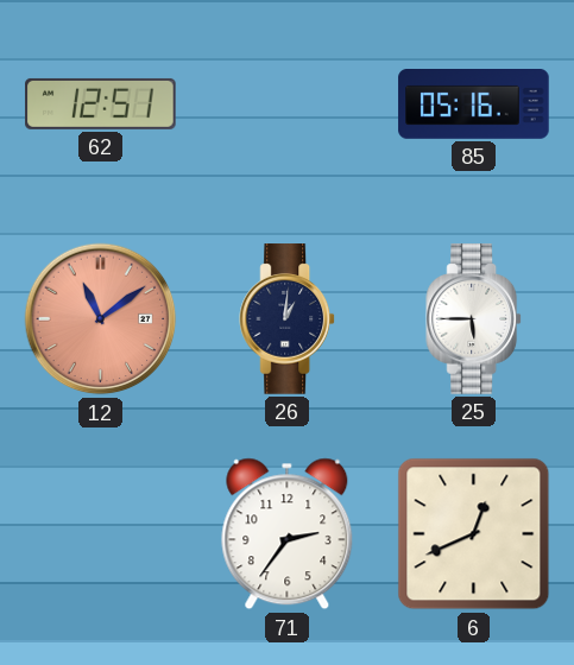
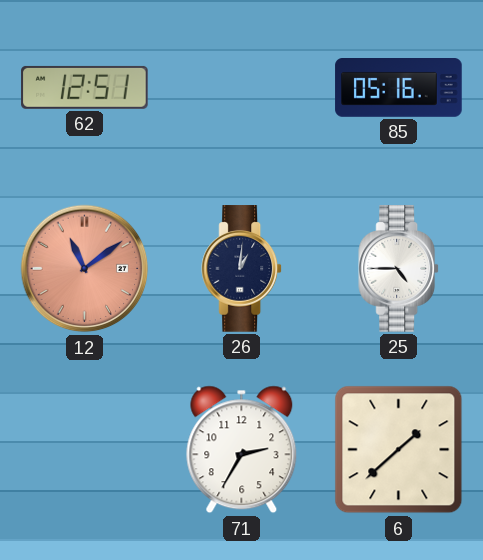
25: 5:45 -> 4:45
71: 2:36 -> 2:35
6: 12:41 -> 1:38
